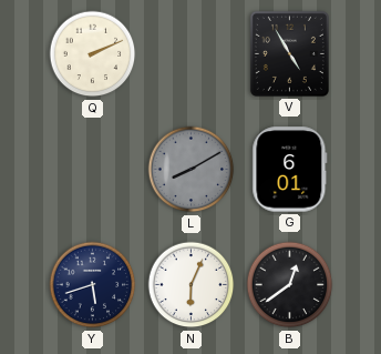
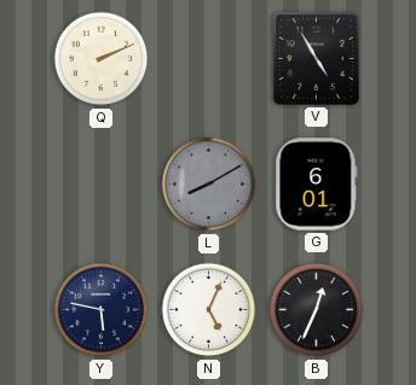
Y: 5:42 -> 5:47
N: 6:04 -> 5:04
B: 12:39 -> 12:34
